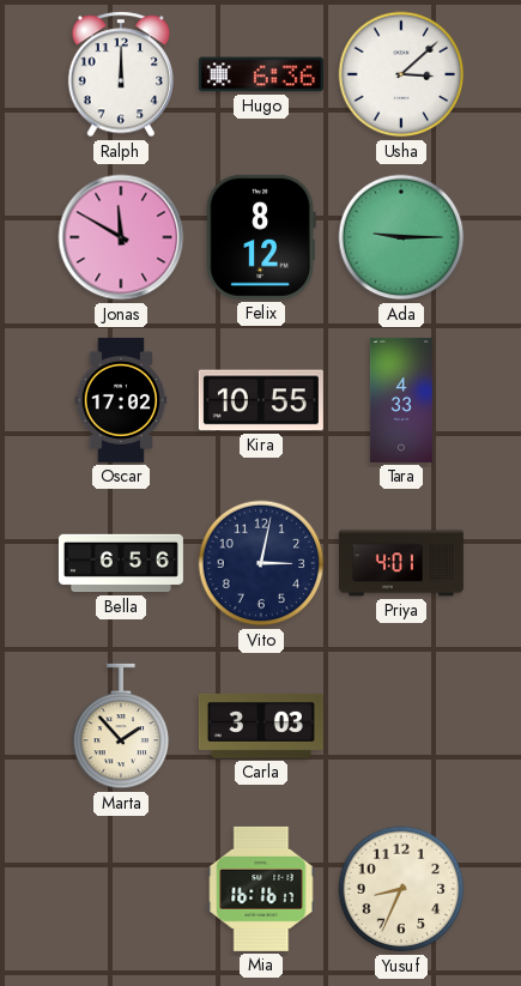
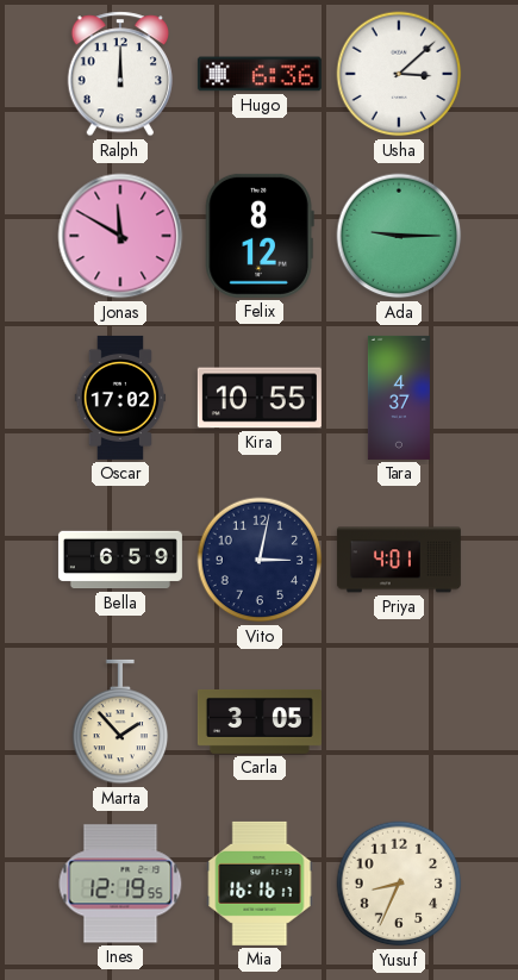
Tara: 4:33 -> 4:37
Bella: 6:56 -> 6:59
Carla: 3:03 -> 3:05
Ines: none -> 12:19
